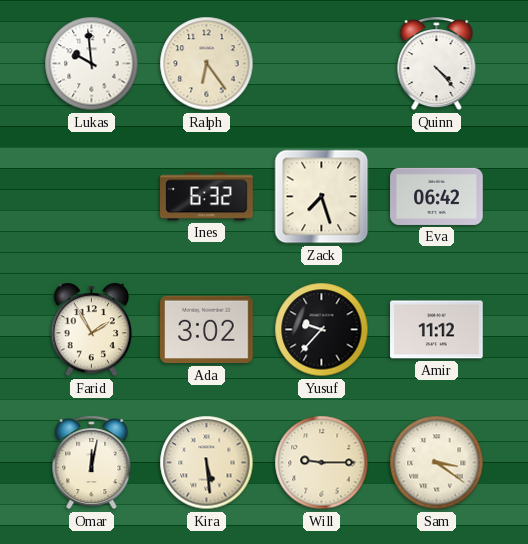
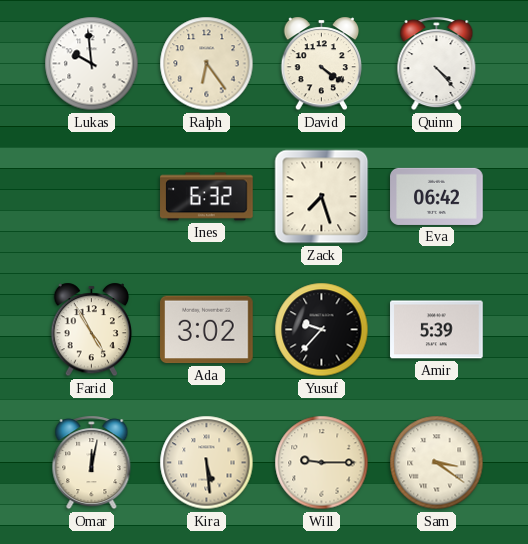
David: none -> 4:21
Farid: 1:55 -> 4:55
Amir: 11:12 -> 5:39
